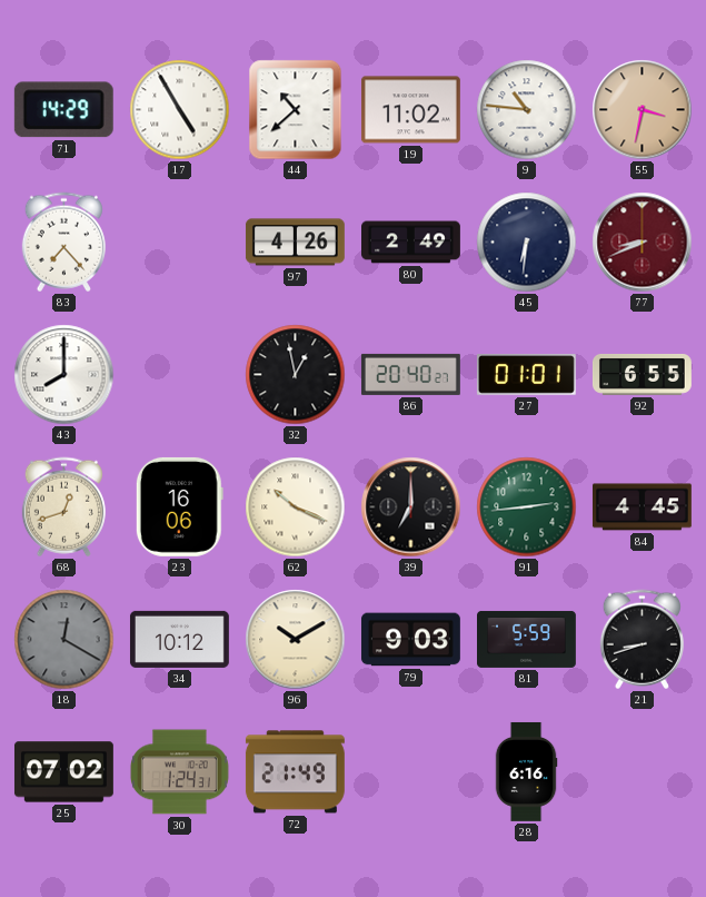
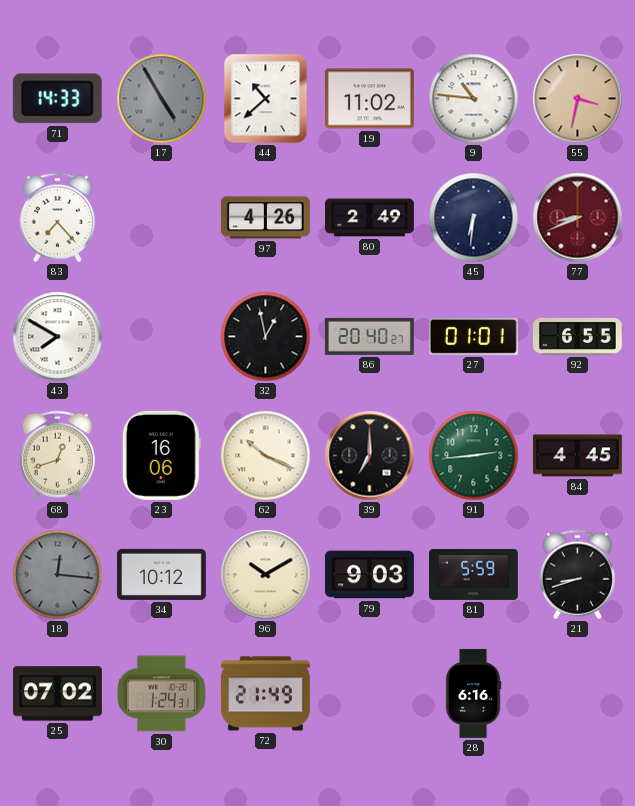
71: 14:29 -> 14:33
17 dial: white -> grey
43: 8:00 -> 7:50
18: 12:20 -> 12:16
